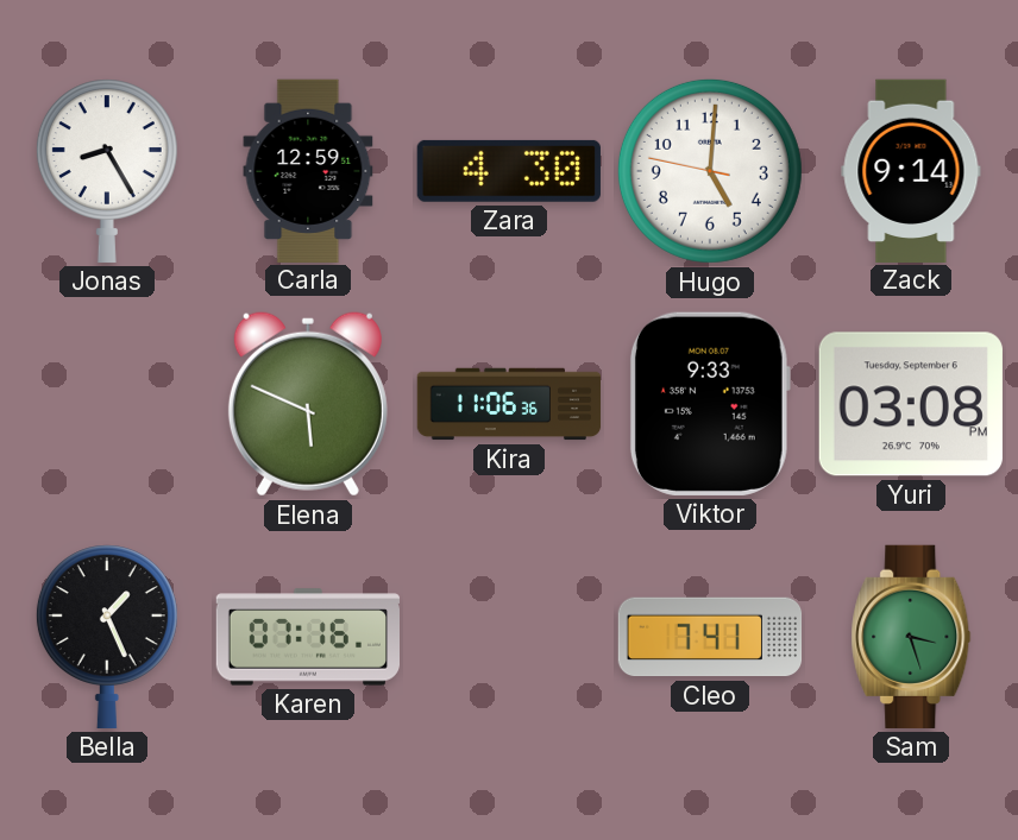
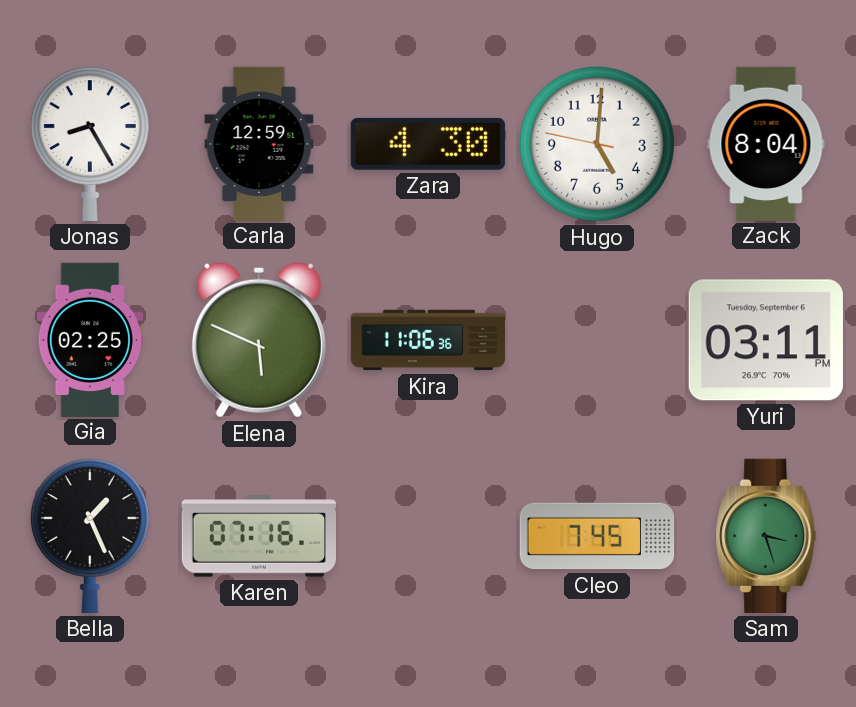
Zack: 9:14 -> 8:04
Gia: none -> 02:25
Viktor: 9:33 -> none
Yuri: 03:08 -> 03:11
Cleo: 7:41 -> 7:45
